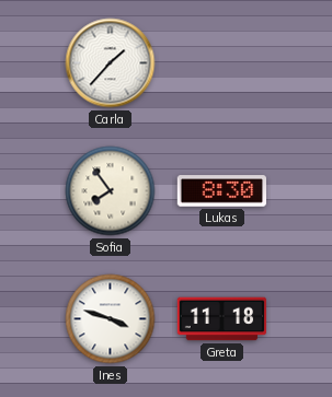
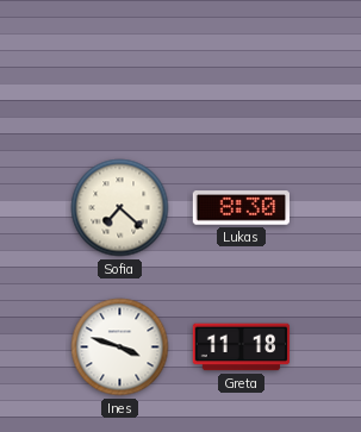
Carla: 1:37 -> none
Sofia: 7:54 -> 7:22
